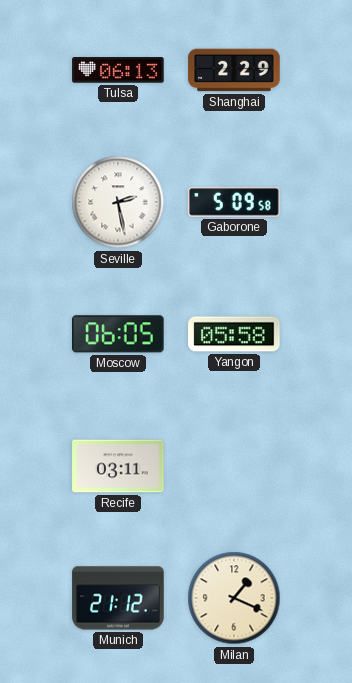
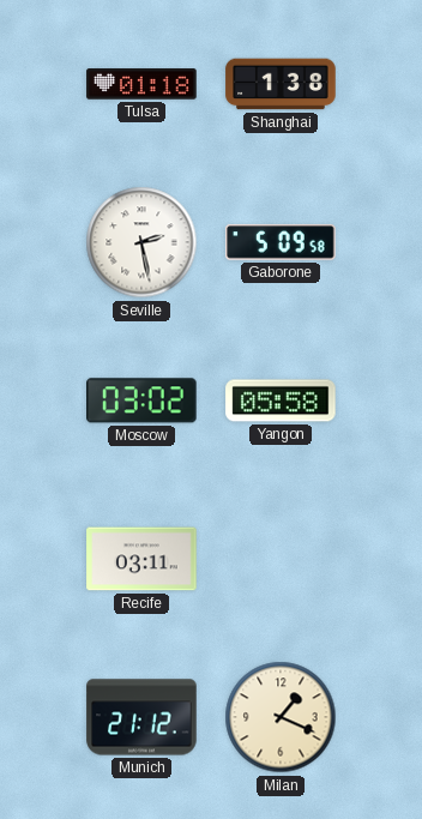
Tulsa: 06:13 -> 01:18
Shanghai: 2:29 -> 1:38
Moscow: 06:05 -> 03:02
